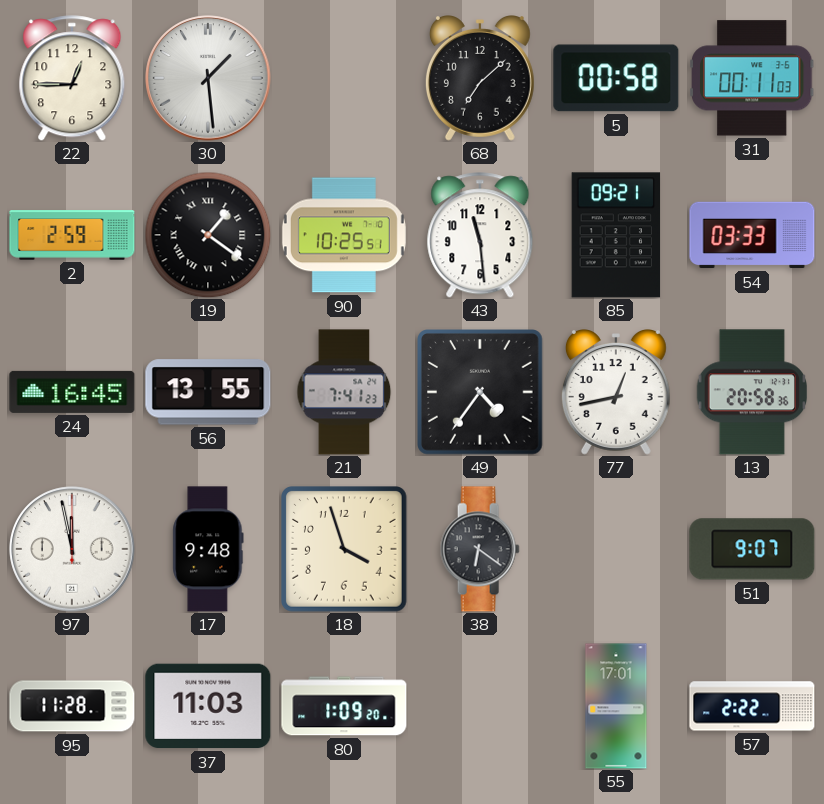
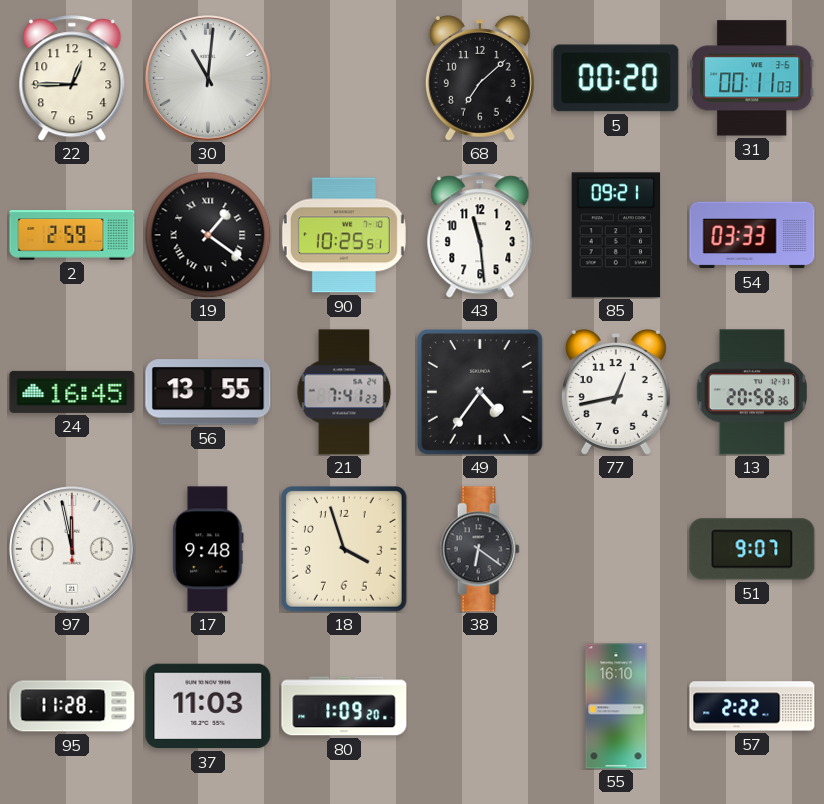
30: 1:29 -> 11:01
5: 00:58 -> 00:20
55: 17:01 -> 16:10
